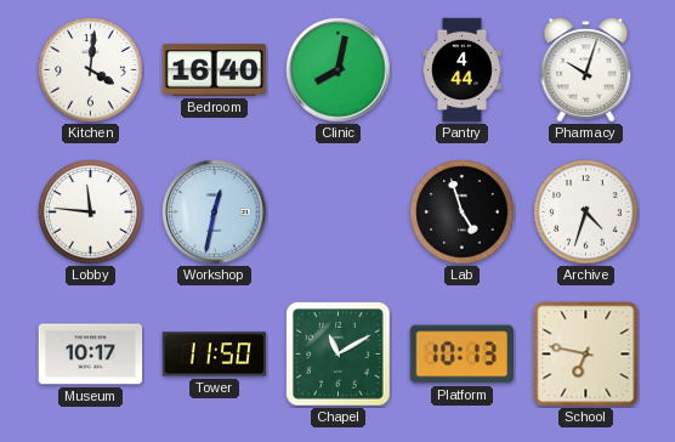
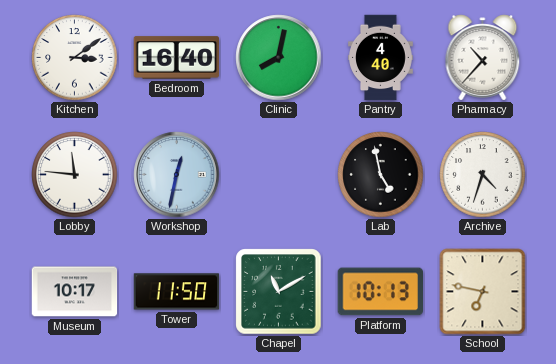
Kitchen: 4:01 -> 3:09
Pantry: 4:44 -> 4:40
Pharmacy: 10:03 -> 10:37
Lab: 4:57 -> 4:58
